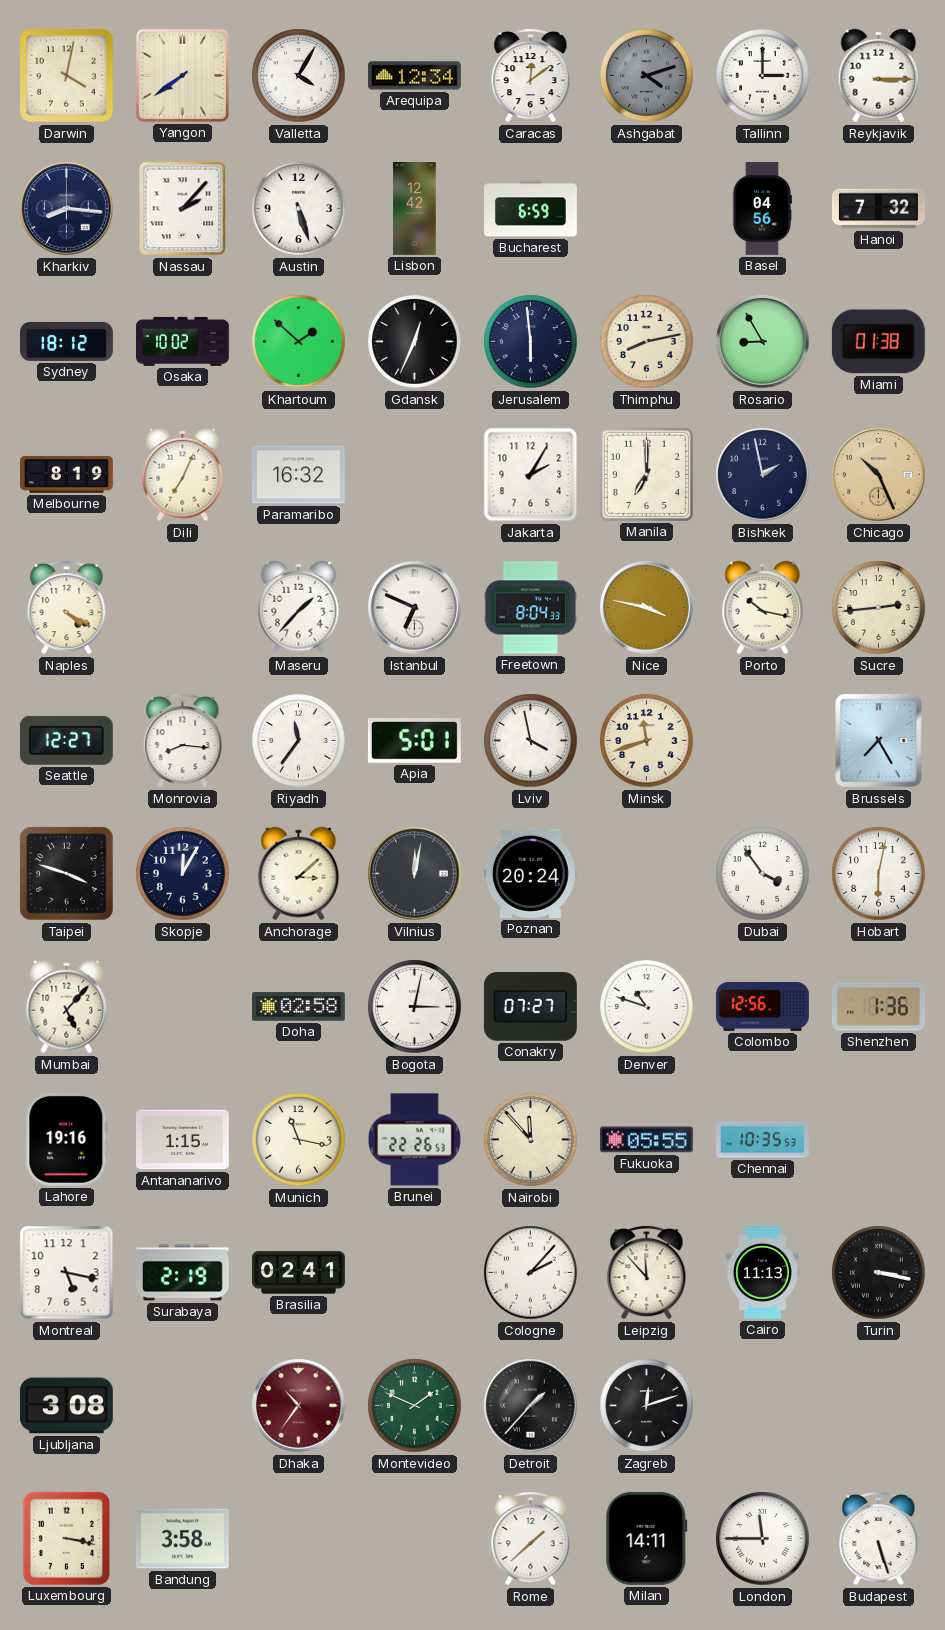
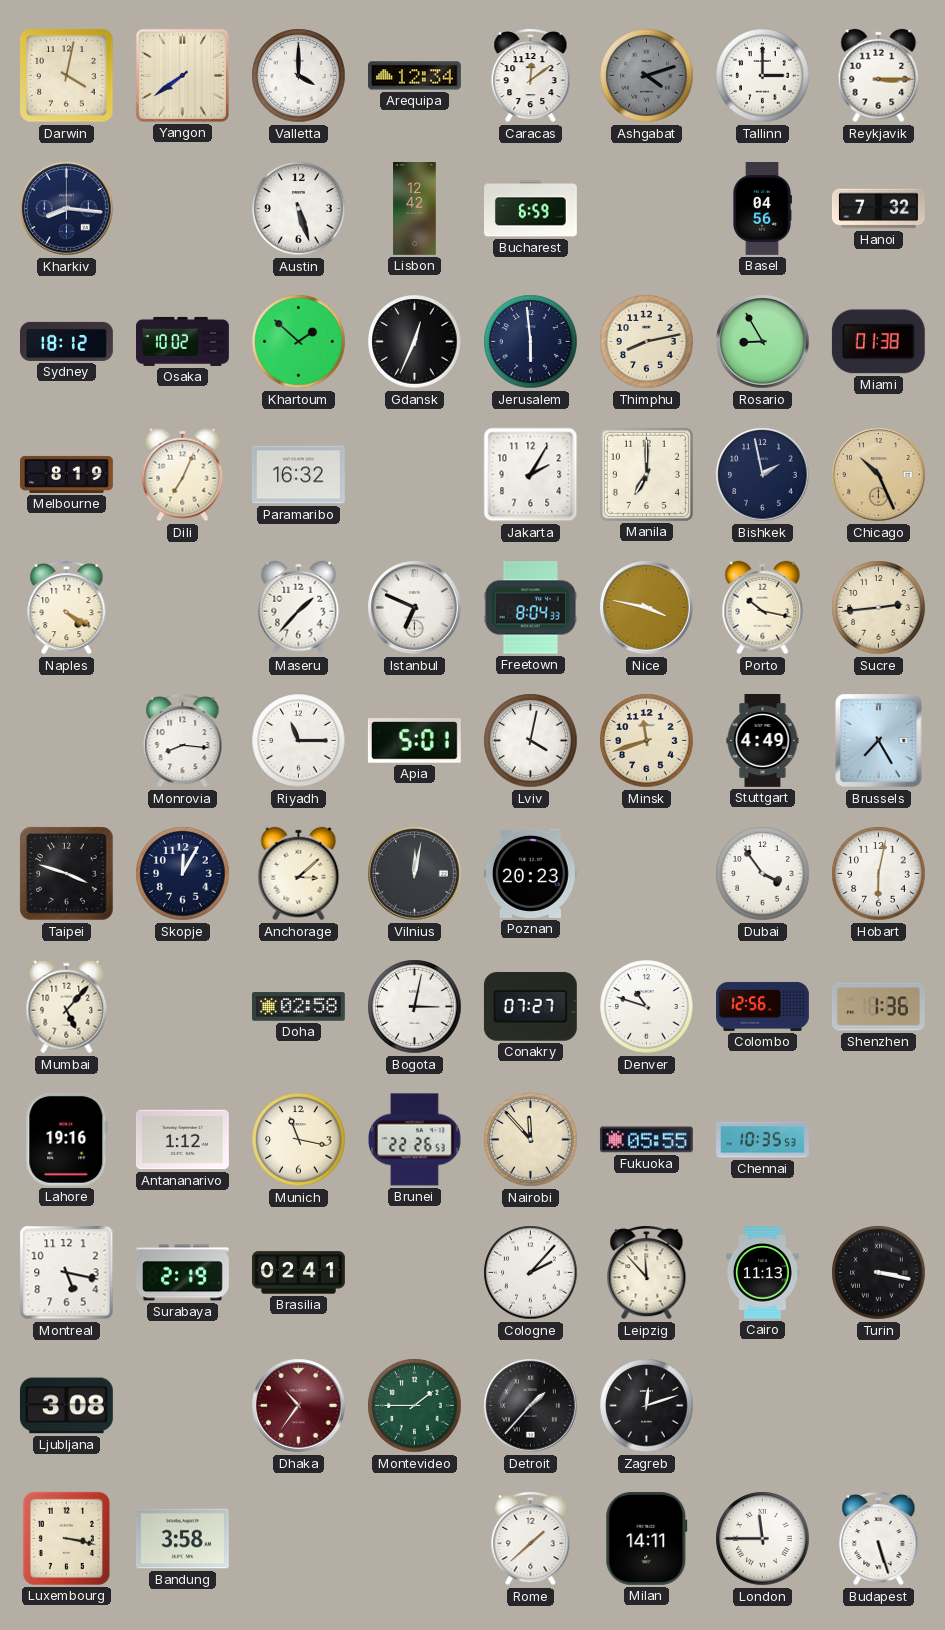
Valletta: 4:05 -> 4:00
Nassau: 2:07 -> none
Seattle: 12:27 -> none
Riyadh: 11:36 -> 11:15
Lviv: 3:58 -> 4:02
Stuttgart: none -> 4:49
Poznan: 20:24 -> 20:23
Antananarivo: 1:15 -> 1:12
Montevideo: 1:49 -> 1:45
